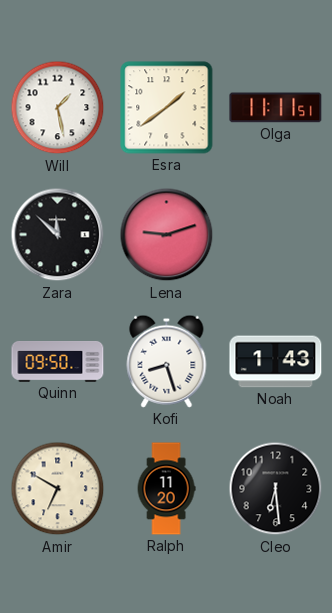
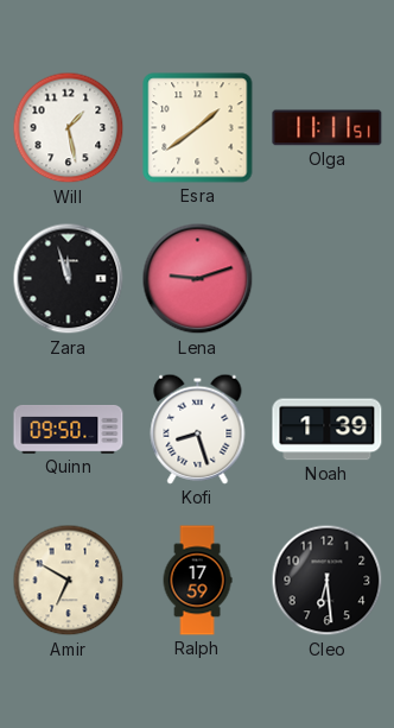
Zara: 11:52 -> 11:57
Noah: 1:43 -> 1:39
Ralph: 11:20 -> 17:59
